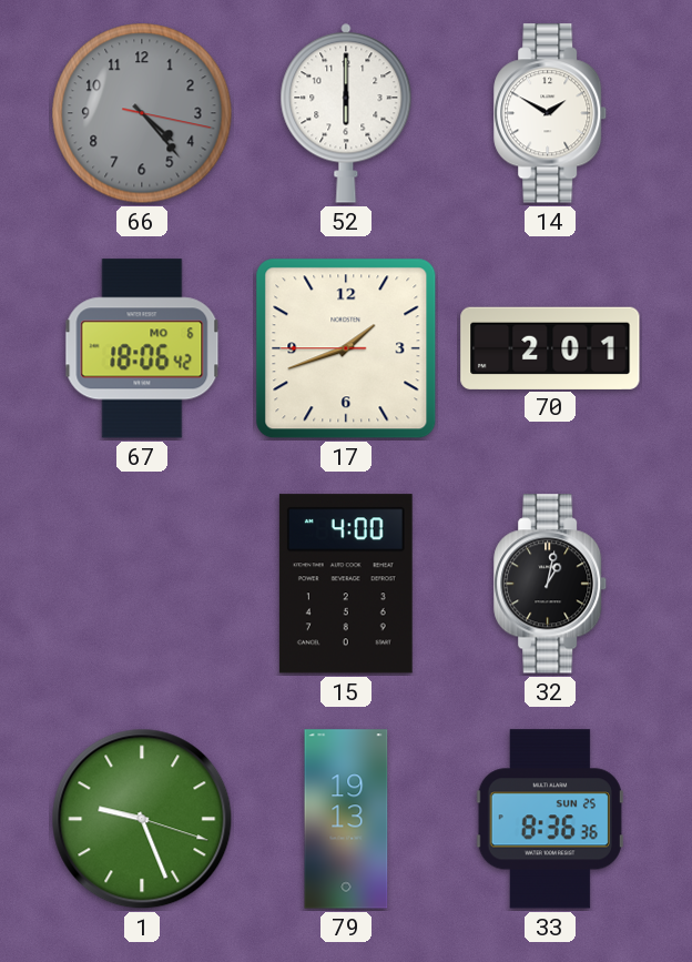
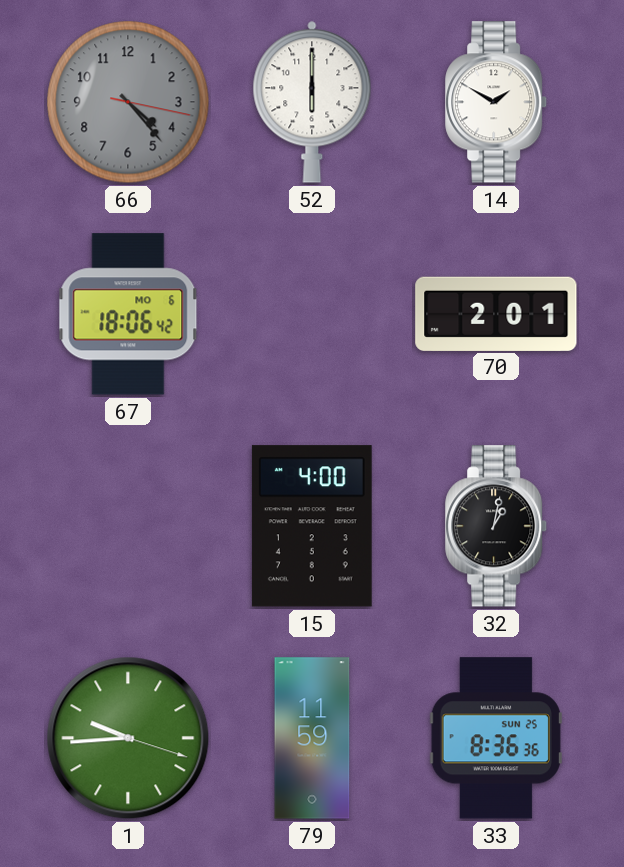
17: 1:41 -> none
1: 9:26 -> 9:44
79: 19:13 -> 11:59
